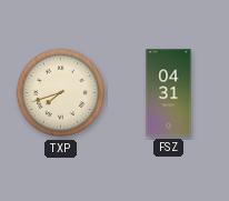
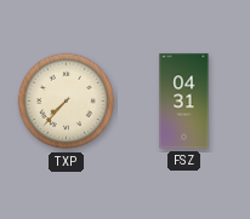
TXP: 7:42 -> 7:37
